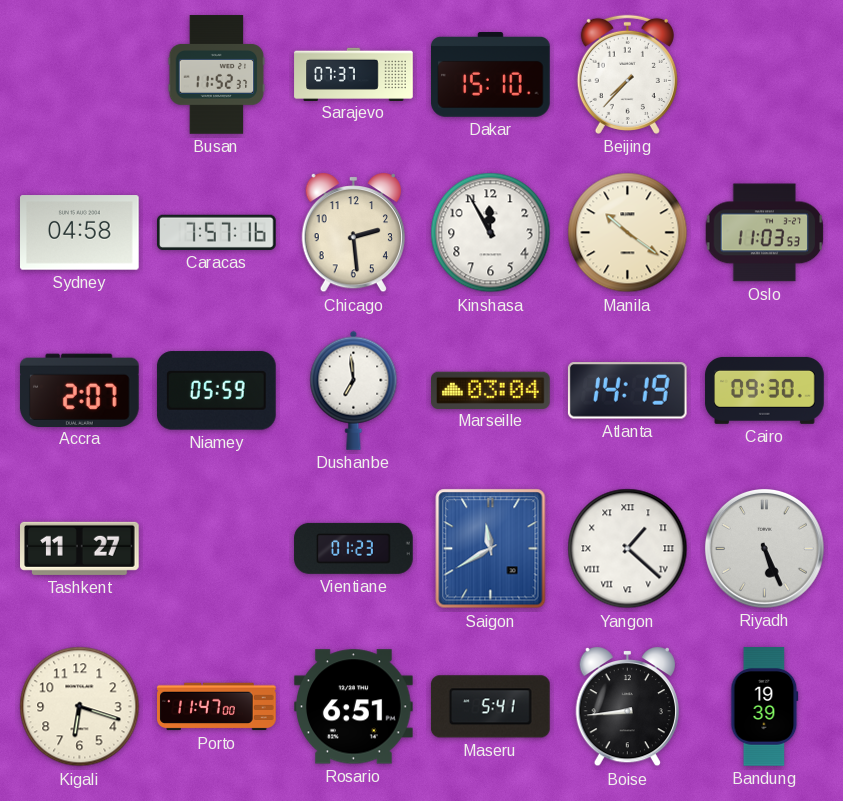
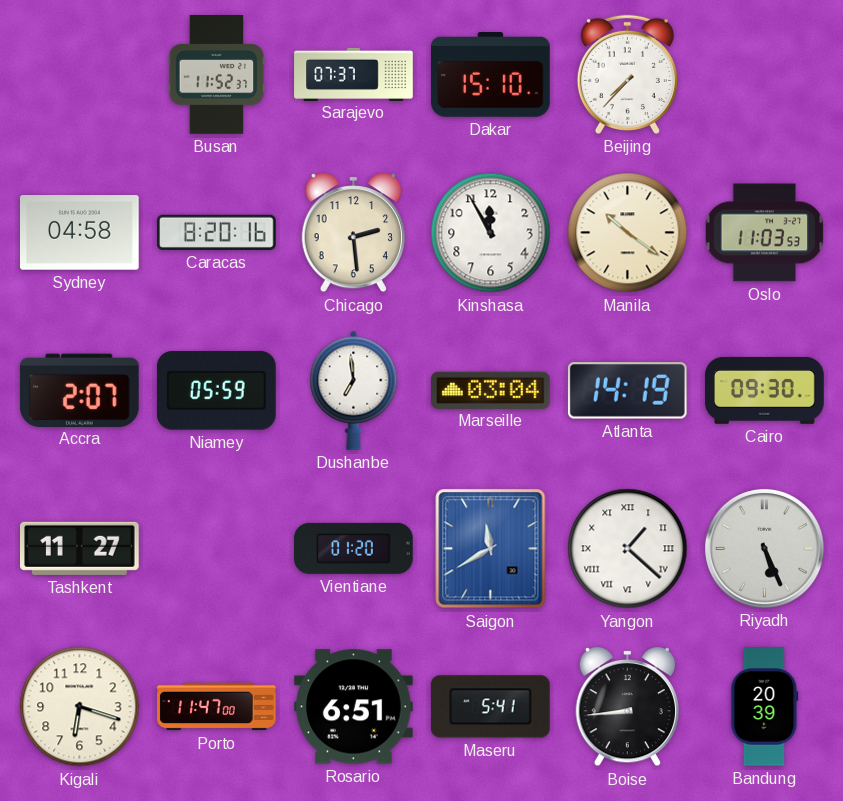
Caracas: 7:57 -> 8:20
Vientiane: 01:23 -> 01:20
Bandung: 19:39 -> 20:39
